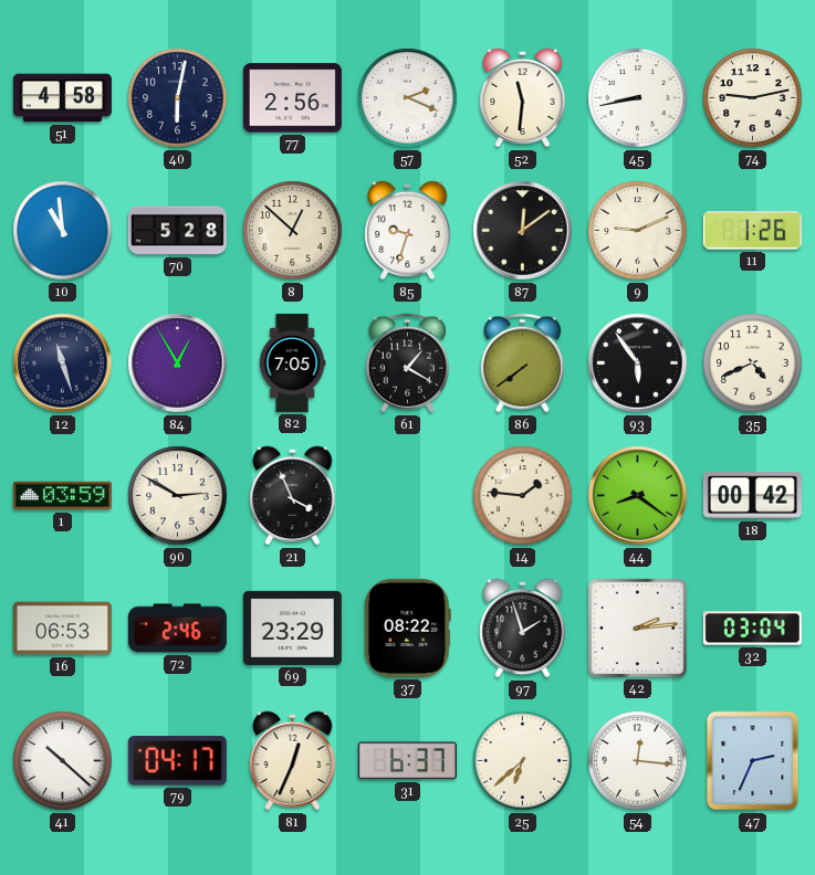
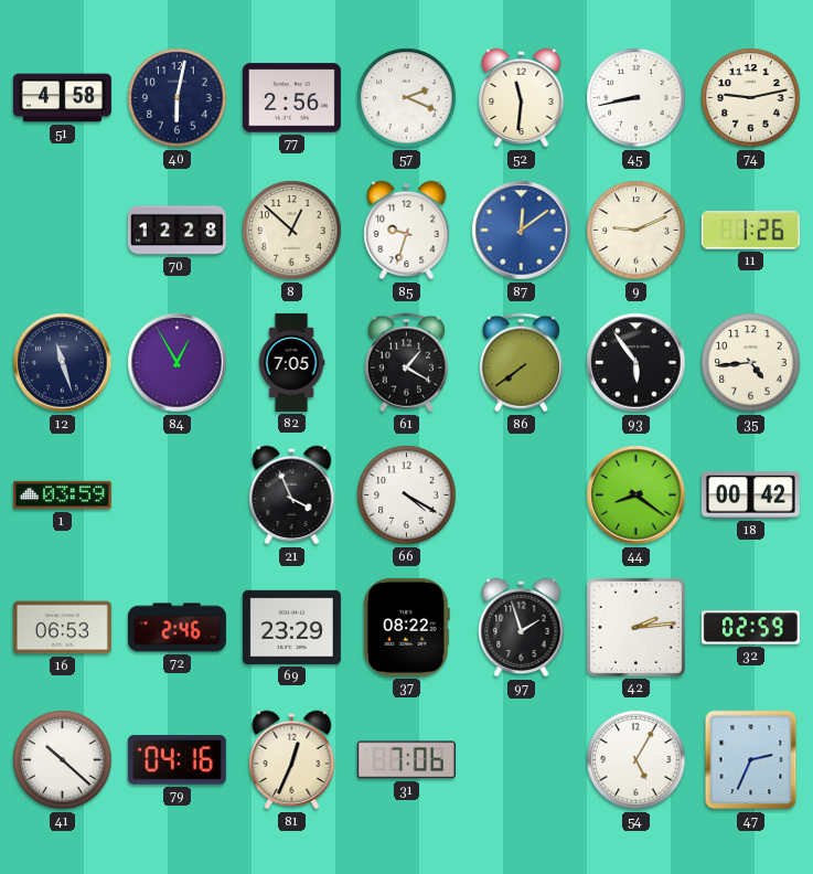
10: 10:59 -> none
70: 5:28 -> 12:28
87 dial: black -> blue
35: 4:41 -> 4:44
90: 2:50 -> none
66: none -> 4:20
14: 1:46 -> none
32: 03:04 -> 02:59
79: 04:17 -> 04:16
31: 6:37 -> 7:06
25: 6:38 -> none
54: 12:16 -> 5:05
